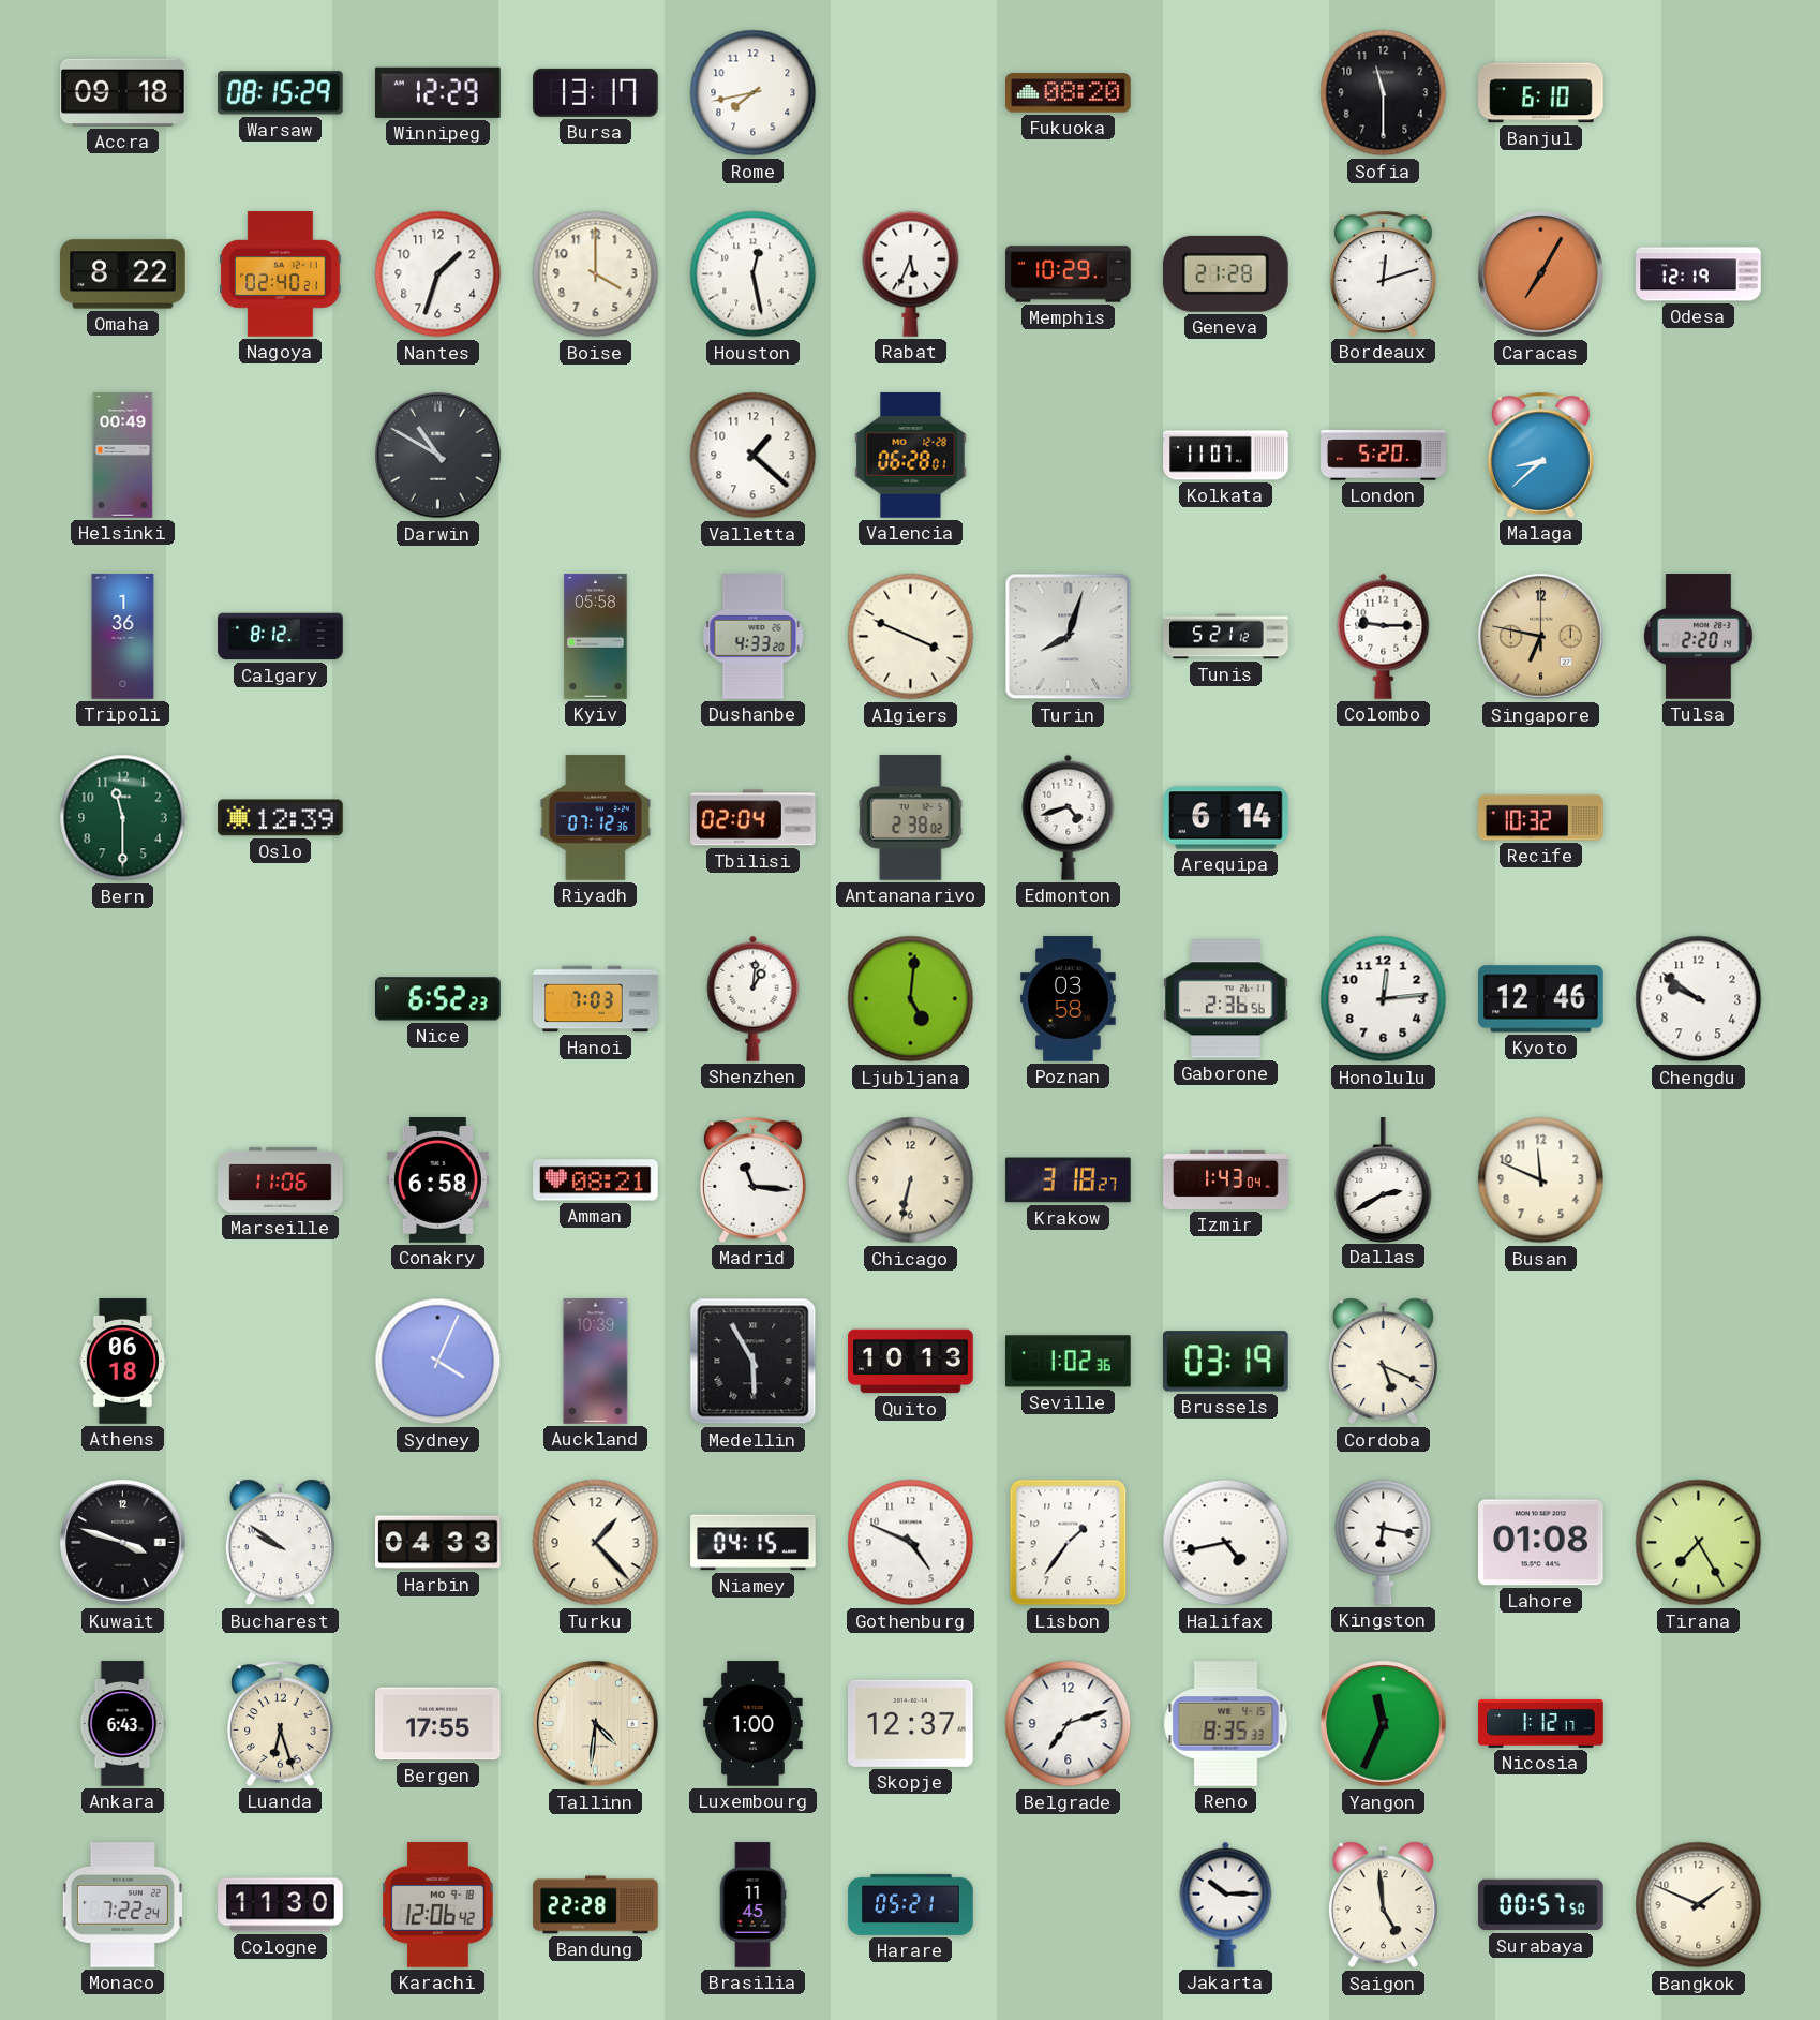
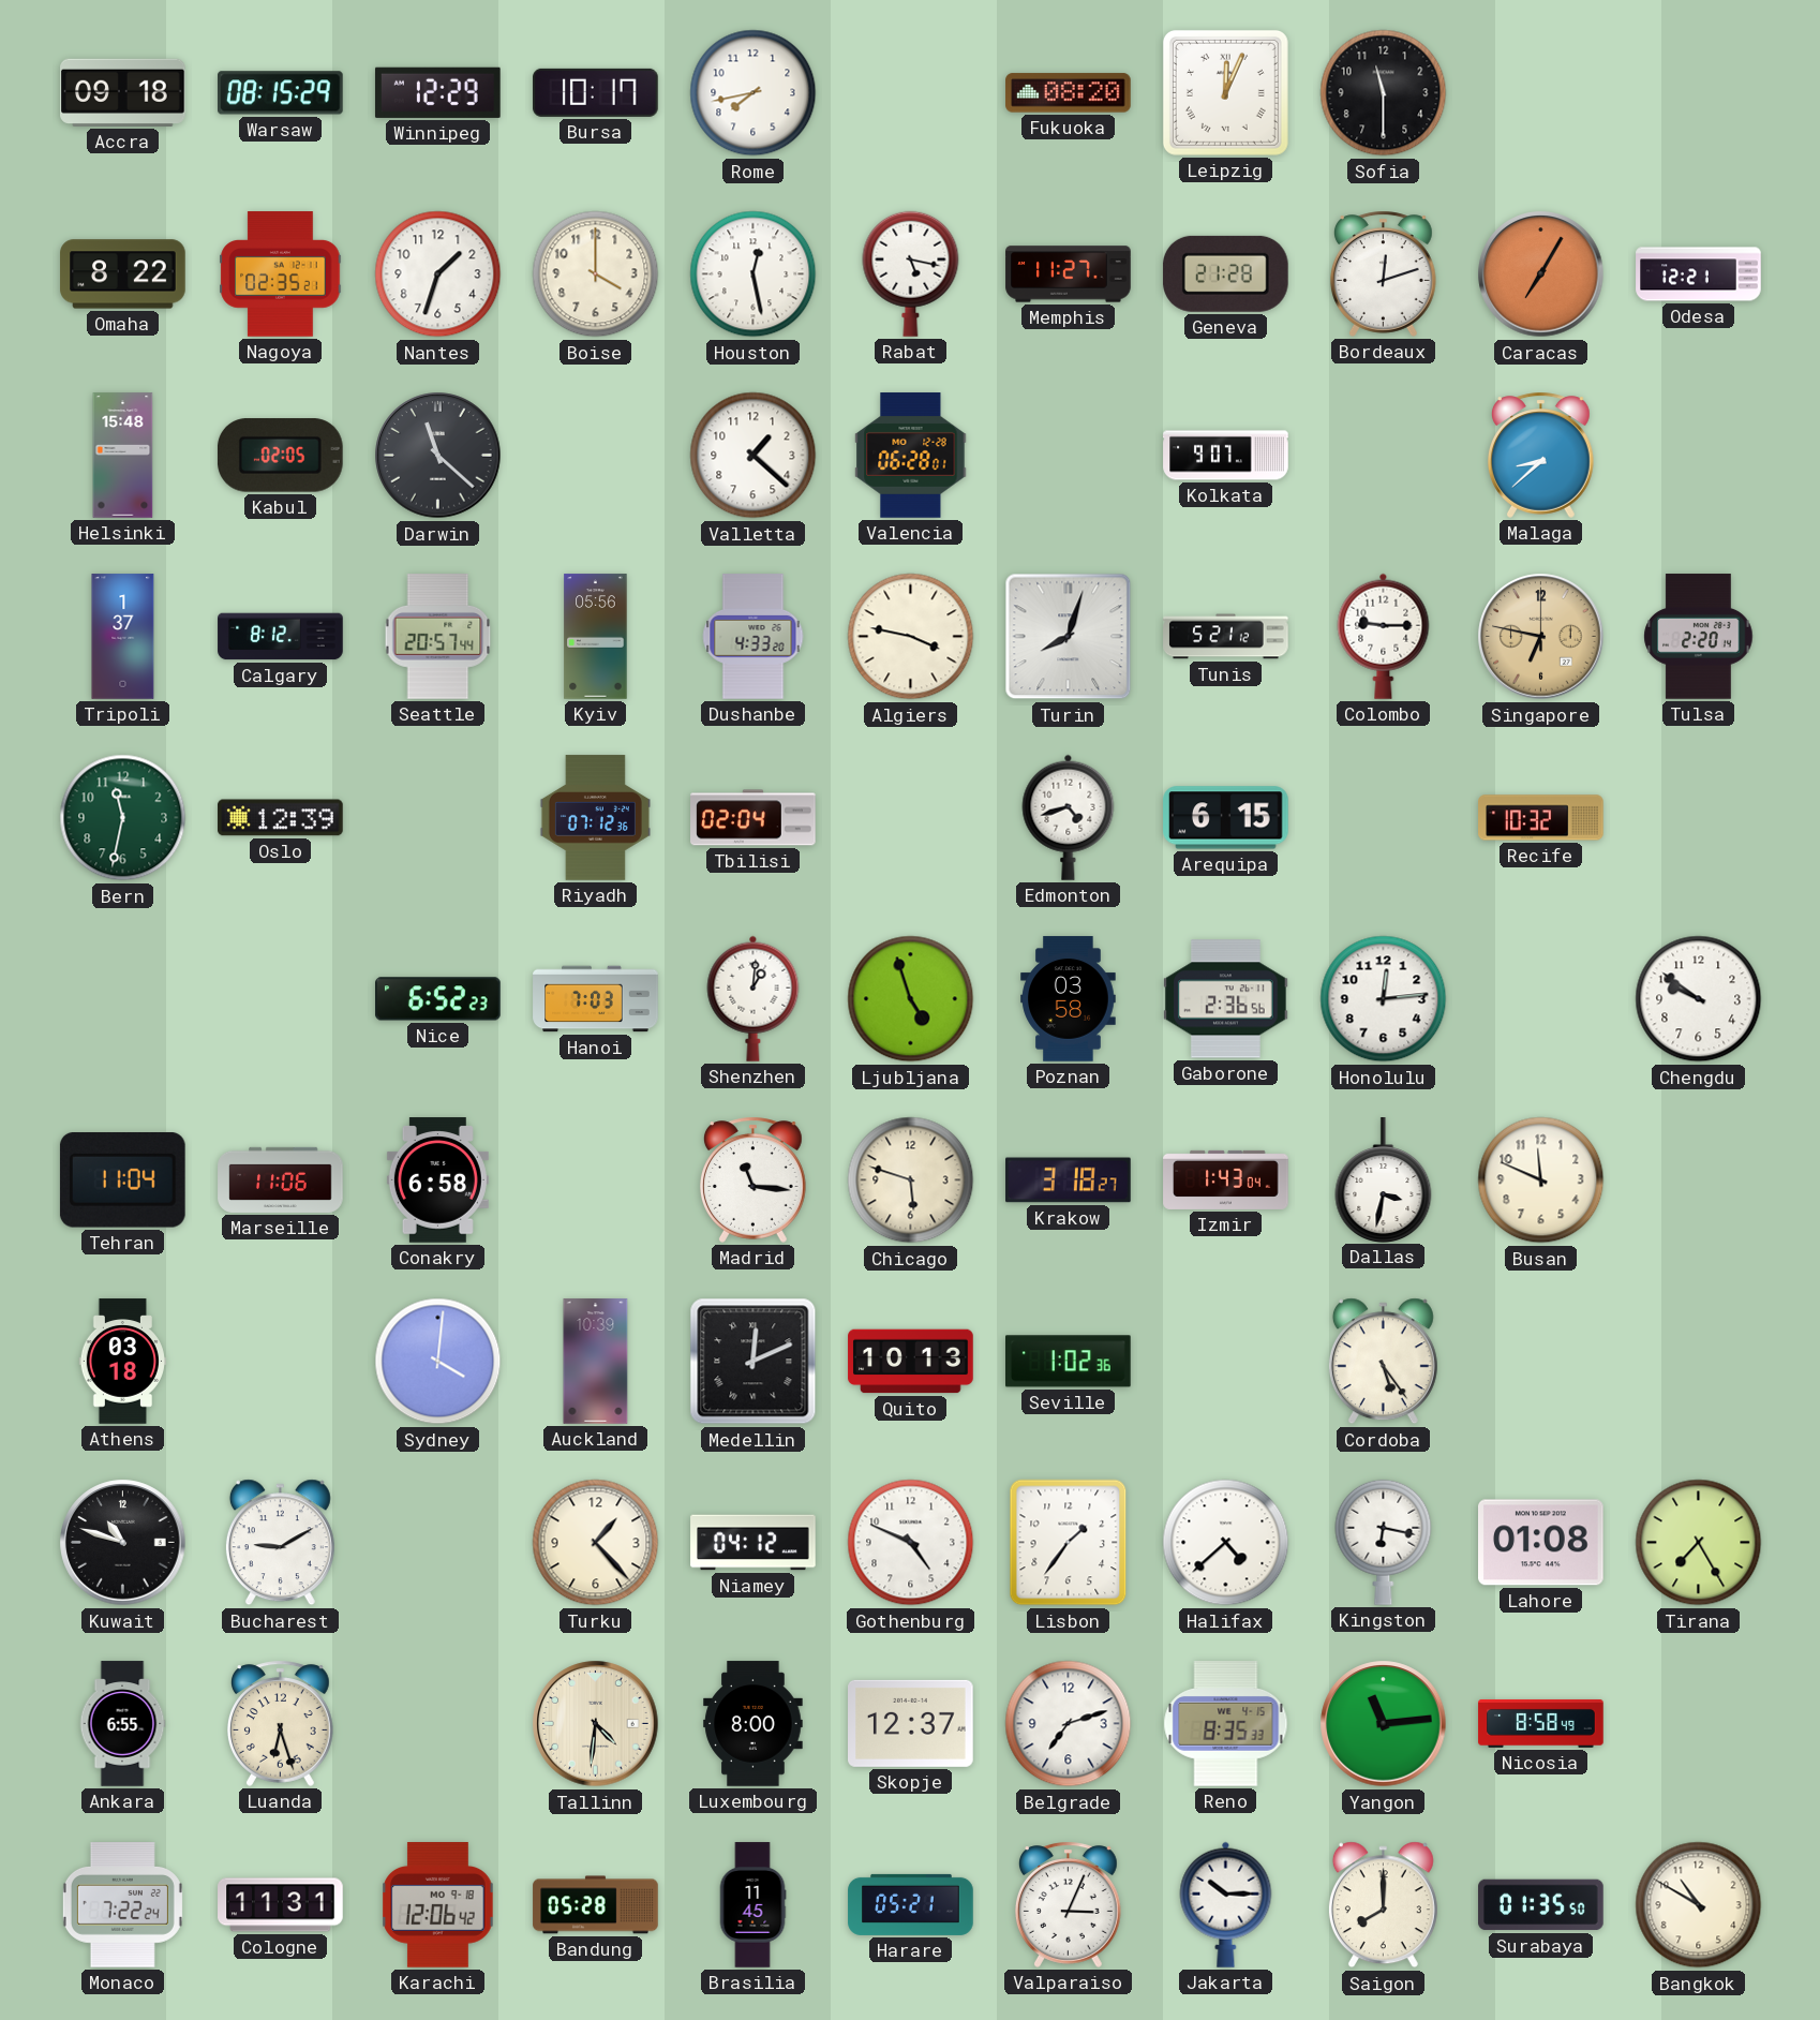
Bursa: 13:17 -> 10:17
Leipzig: none -> 12:04
Banjul: 6:10 -> none
Nagoya: 02:40 -> 02:35
Rabat: 5:34 -> 5:17
Memphis: 10:29 -> 11:27
Odesa: 12:19 -> 12:21
Helsinki: 00:49 -> 15:48
Kabul: none -> 02:05
Darwin: 10:50 -> 11:22
Kolkata: 11:07 -> 9:07
London: 5:20 -> none
Tripoli: 1:36 -> 1:37
Seattle: none -> 20:57
Kyiv: 05:58 -> 05:56
Algiers: 3:49 -> 3:47
Bern: 11:30 -> 11:32
Antananarivo: 2:38 -> none
Arequipa: 6:14 -> 6:15
Ljubljana: 5:01 -> 4:57
Kyoto: 12:46 -> none
Tehran: none -> 11:04
Amman: 08:21 -> none
Chicago: 6:32 -> 5:48
Dallas: 2:40 -> 3:32
Athens: 06:18 -> 03:18
Sydney: 4:04 -> 4:01
Medellin: 5:55 -> 12:11
Brussels: 03:19 -> none
Cordoba: 5:19 -> 5:24
Kuwait: 3:48 -> 10:48
Bucharest: 9:51 -> 9:10
Harbin: 04:33 -> none
Niamey: 04:15 -> 04:12
Halifax: 4:43 -> 4:38
Ankara: 6:43 -> 6:55
Bergen: 17:55 -> none
Luxembourg: 1:00 -> 8:00
Yangon: 11:34 -> 11:14
Nicosia: 1:12 -> 8:58
Cologne: 11:30 -> 11:31
Bandung: 22:28 -> 05:28
Valparaiso: none -> 3:04
Saigon: 4:59 -> 8:00
Surabaya: 00:57 -> 01:35
Bangkok: 1:49 -> 10:50
